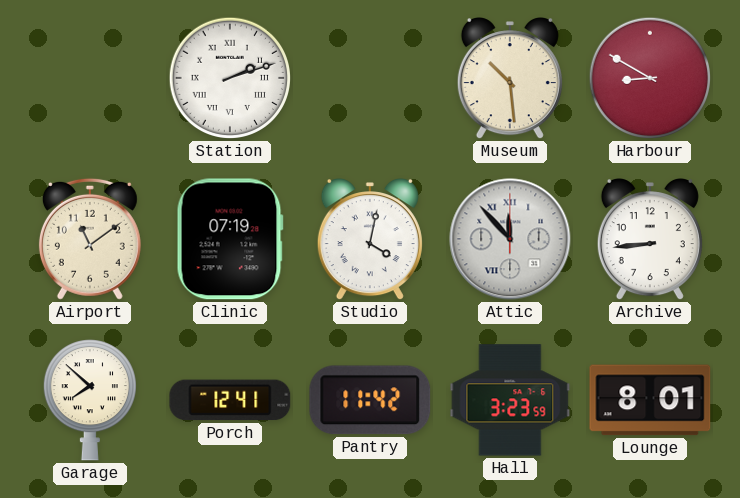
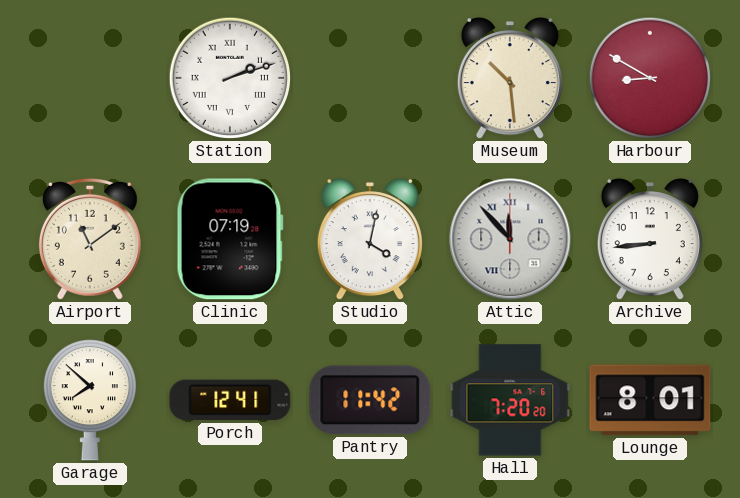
Hall: 3:23 -> 7:20
